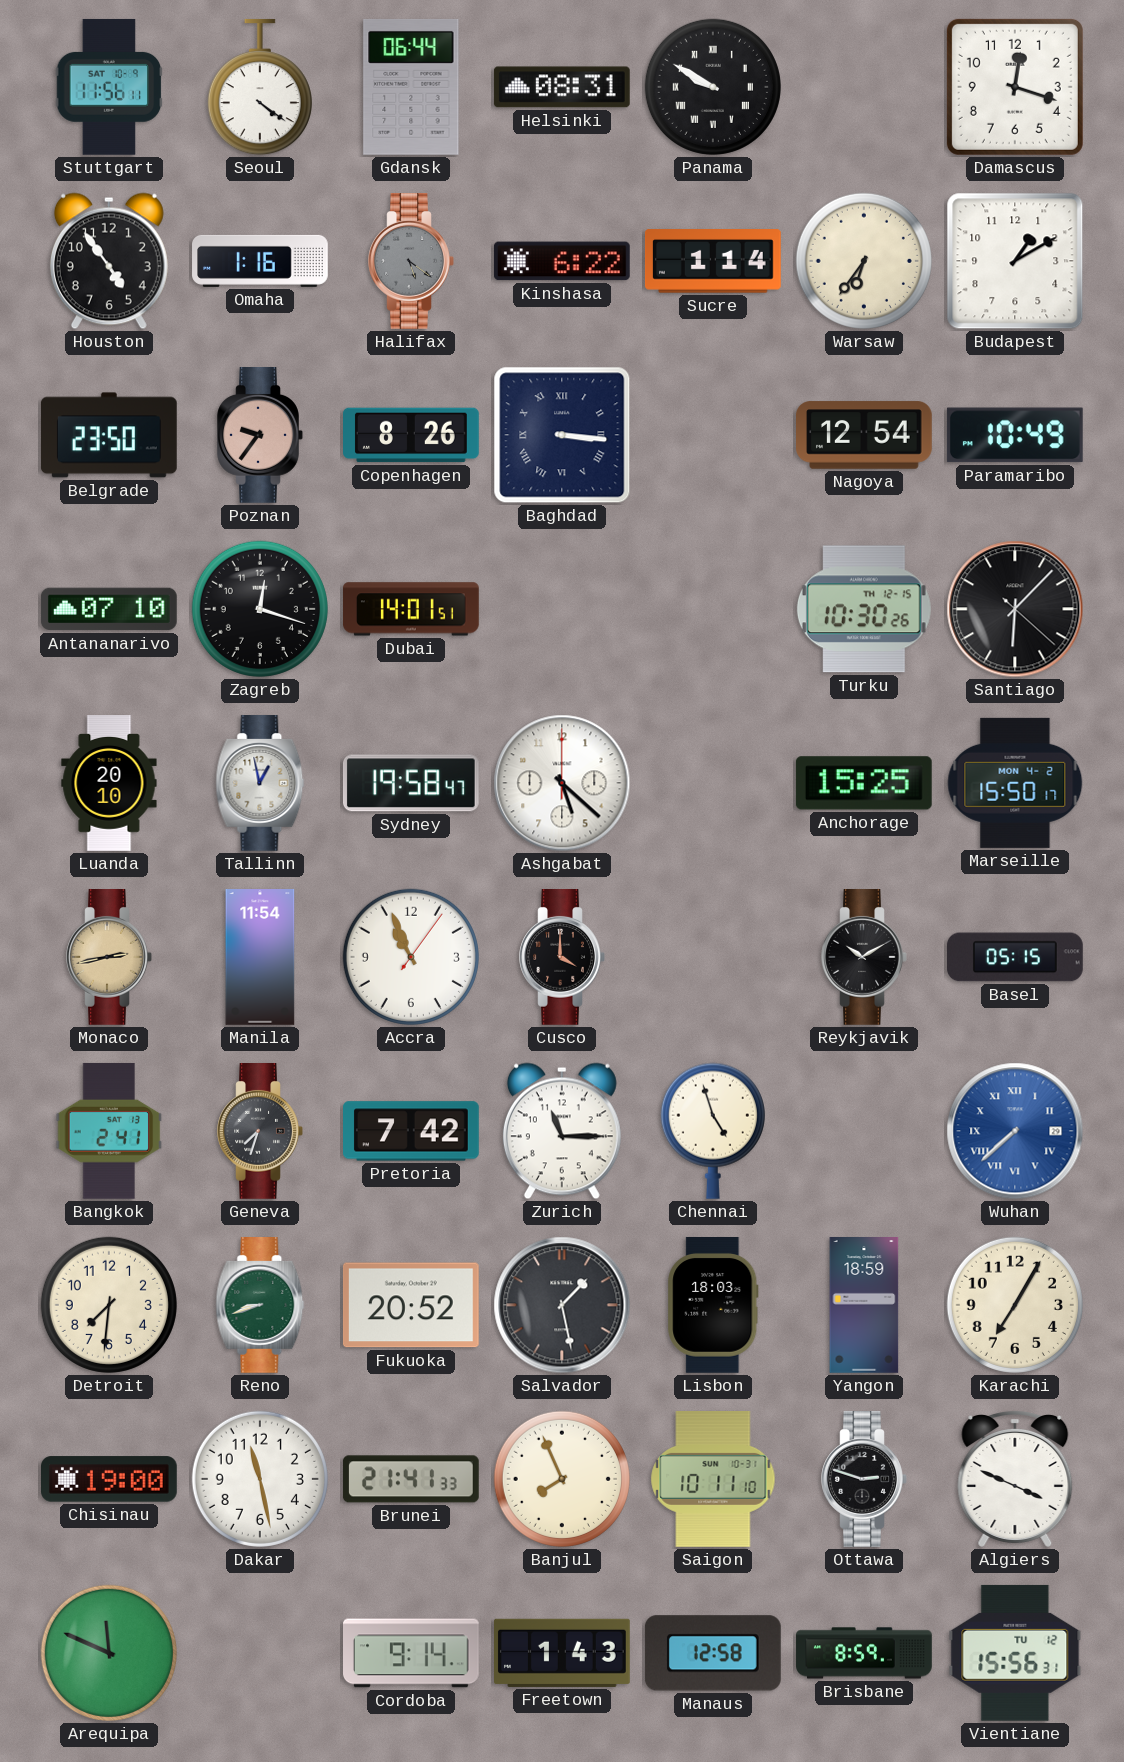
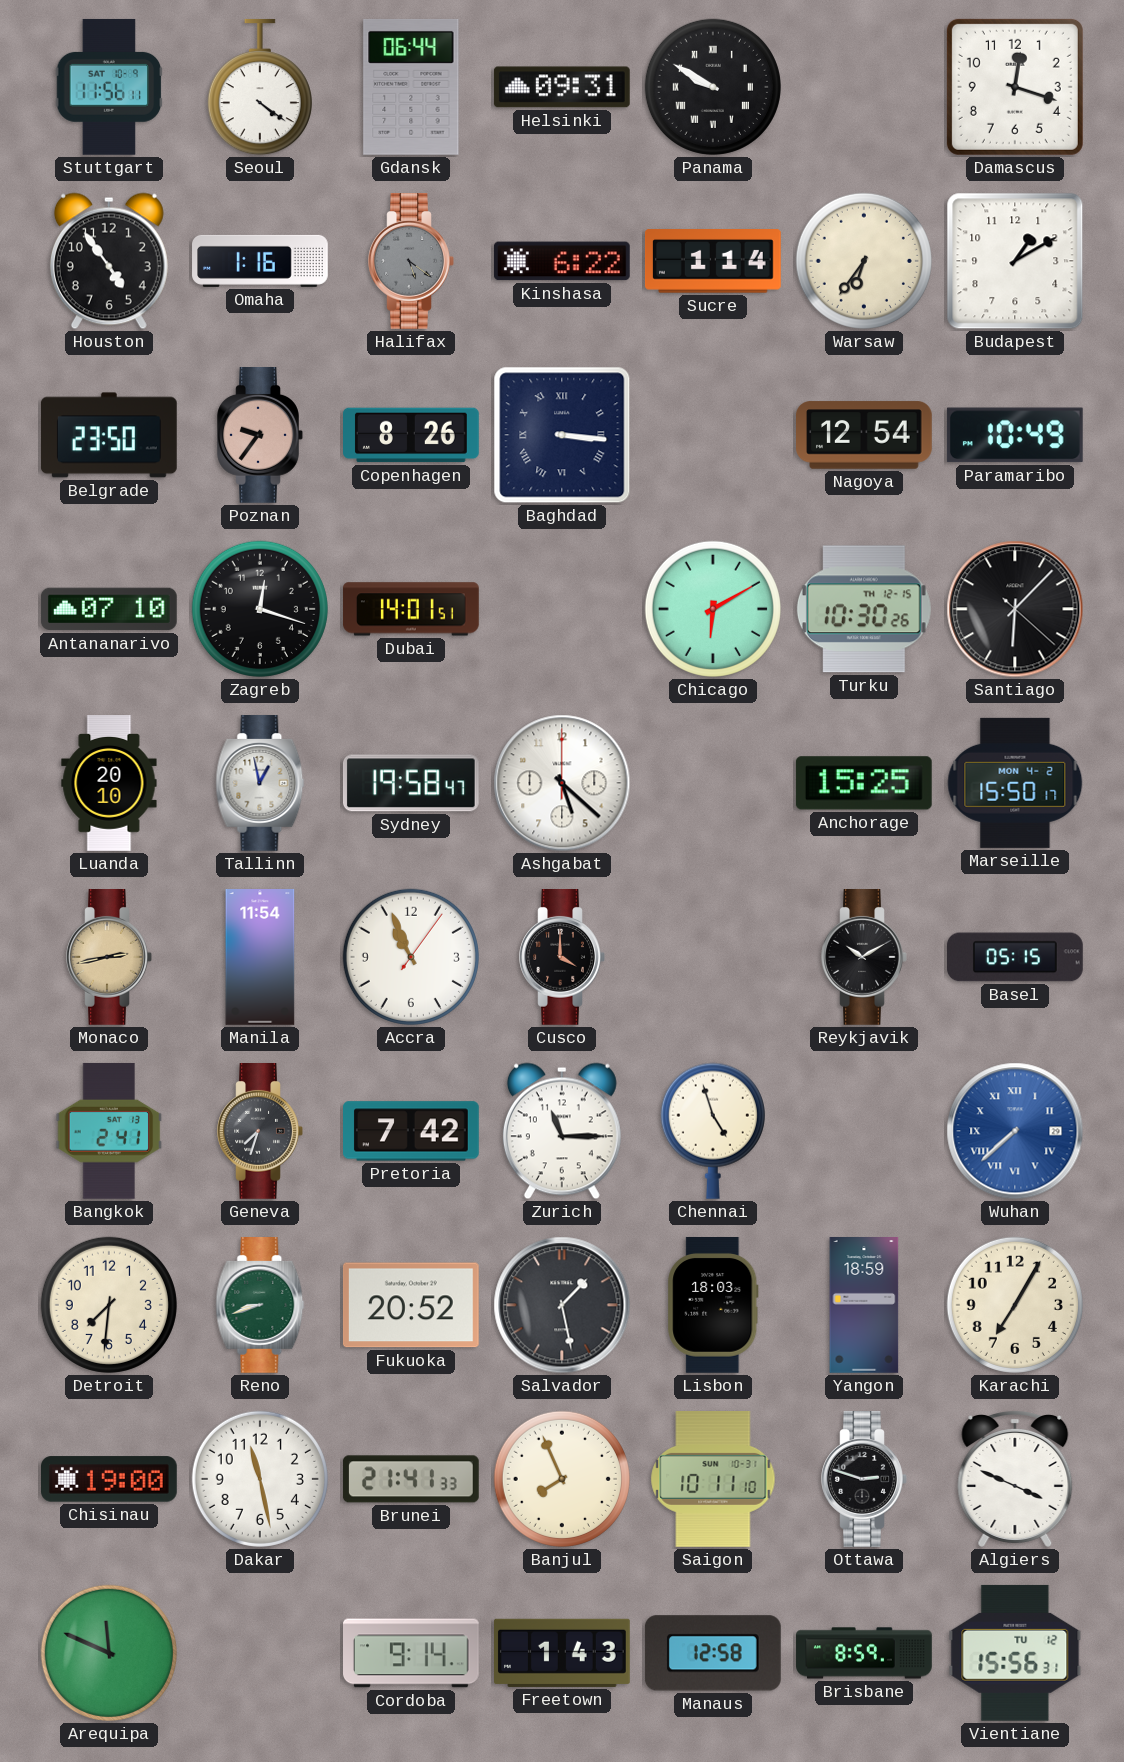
Helsinki: 08:31 -> 09:31
Chicago: none -> 6:10
